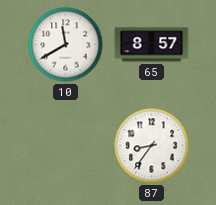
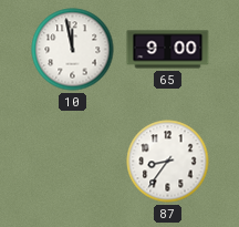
10: 11:40 -> 11:58
65: 8:57 -> 9:00
